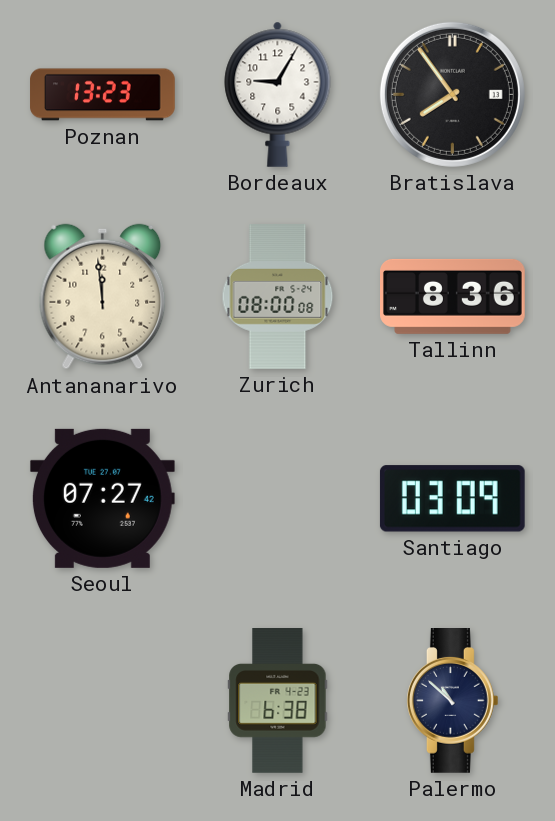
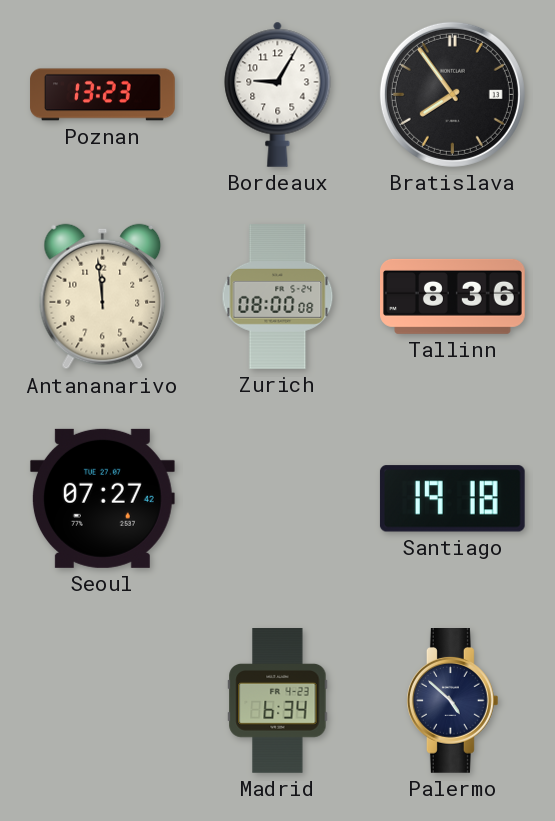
Santiago: 03:09 -> 19:18
Madrid: 6:38 -> 6:34
Palermo: 10:52 -> 4:52
